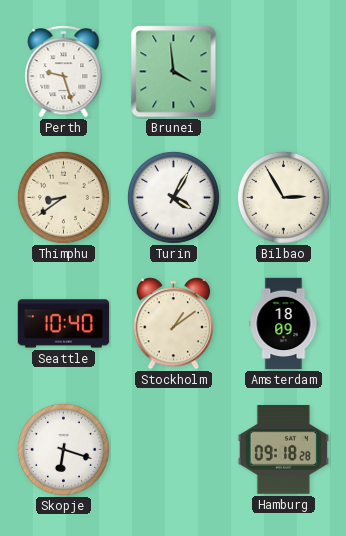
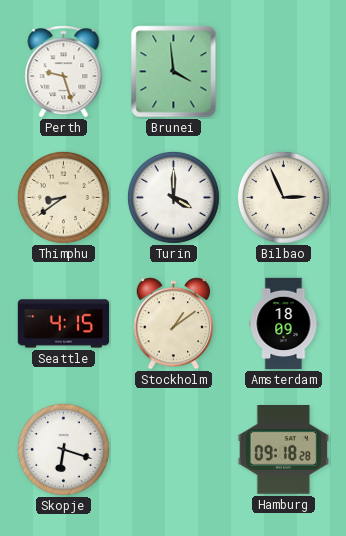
Turin: 4:05 -> 4:00
Bilbao: 2:55 -> 2:56
Seattle: 10:40 -> 4:15
